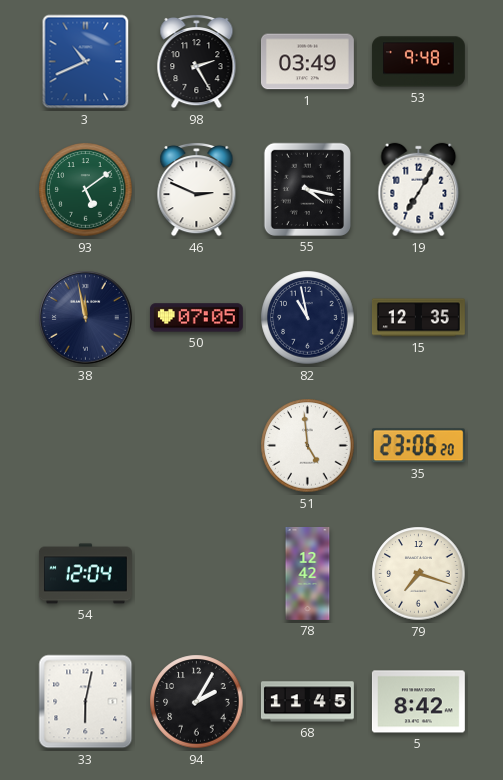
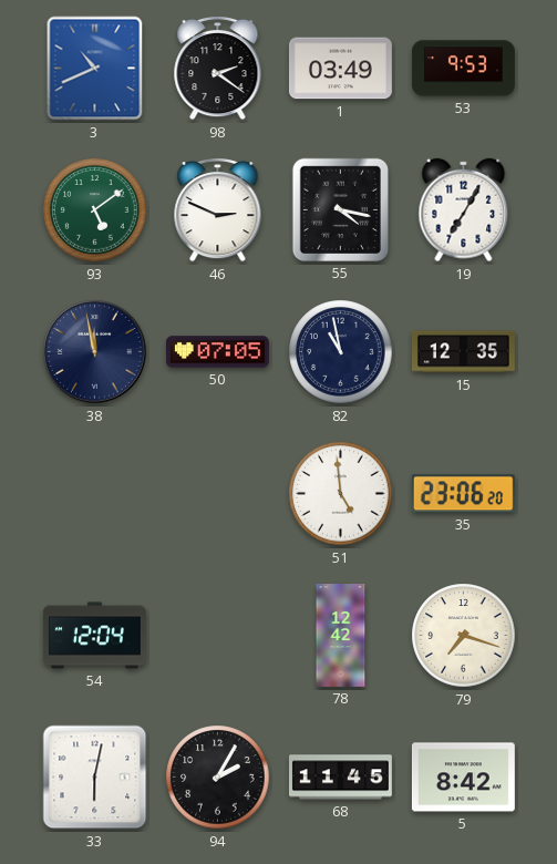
98: 2:25 -> 2:21
53: 9:48 -> 9:53
